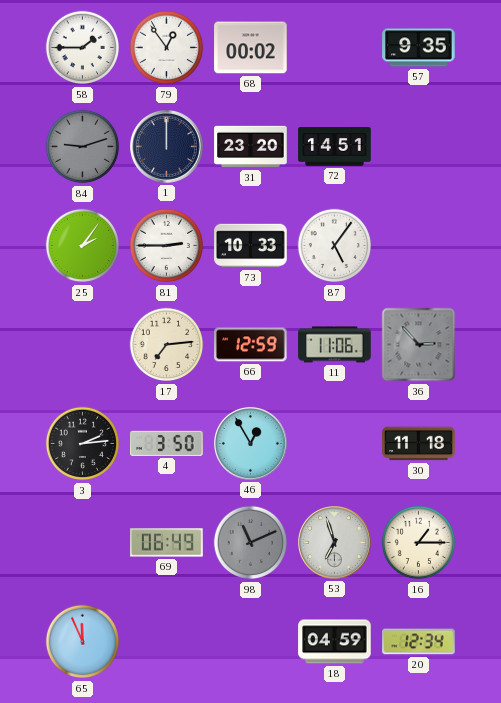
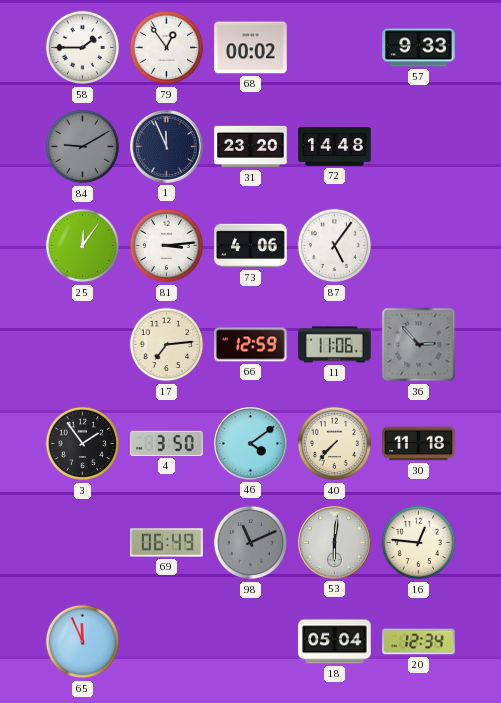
57: 9:35 -> 9:33
84: 9:12 -> 9:10
1: 12:00 -> 11:56
72: 14:51 -> 14:48
25: 2:06 -> 12:06
81: 2:45 -> 3:14
73: 10:33 -> 4:06
3: 2:14 -> 1:54
46: 12:55 -> 4:09
40: none -> 7:37
53: 6:57 -> 6:01
16: 1:15 -> 12:46
18: 04:59 -> 05:04
